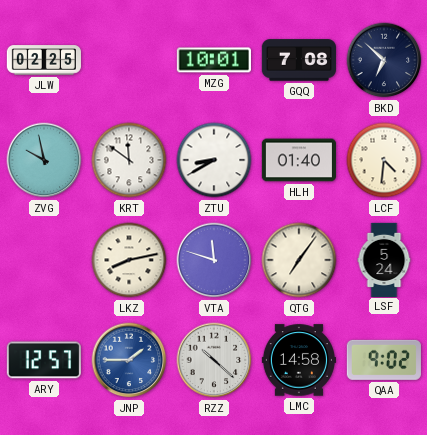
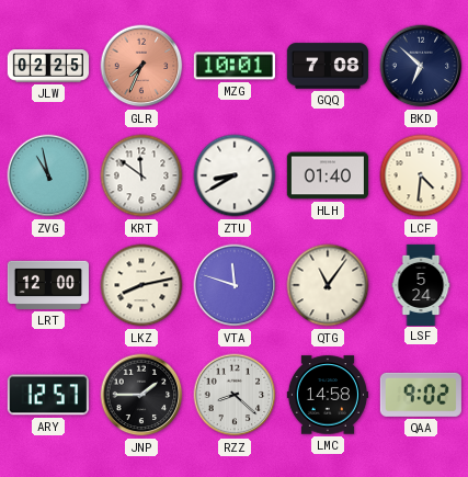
GLR: none -> 7:34
ZVG: 9:58 -> 10:58
LRT: none -> 12:00
QTG: 7:06 -> 11:06
JNP dial: blue -> black
RZZ: 10:22 -> 8:22
